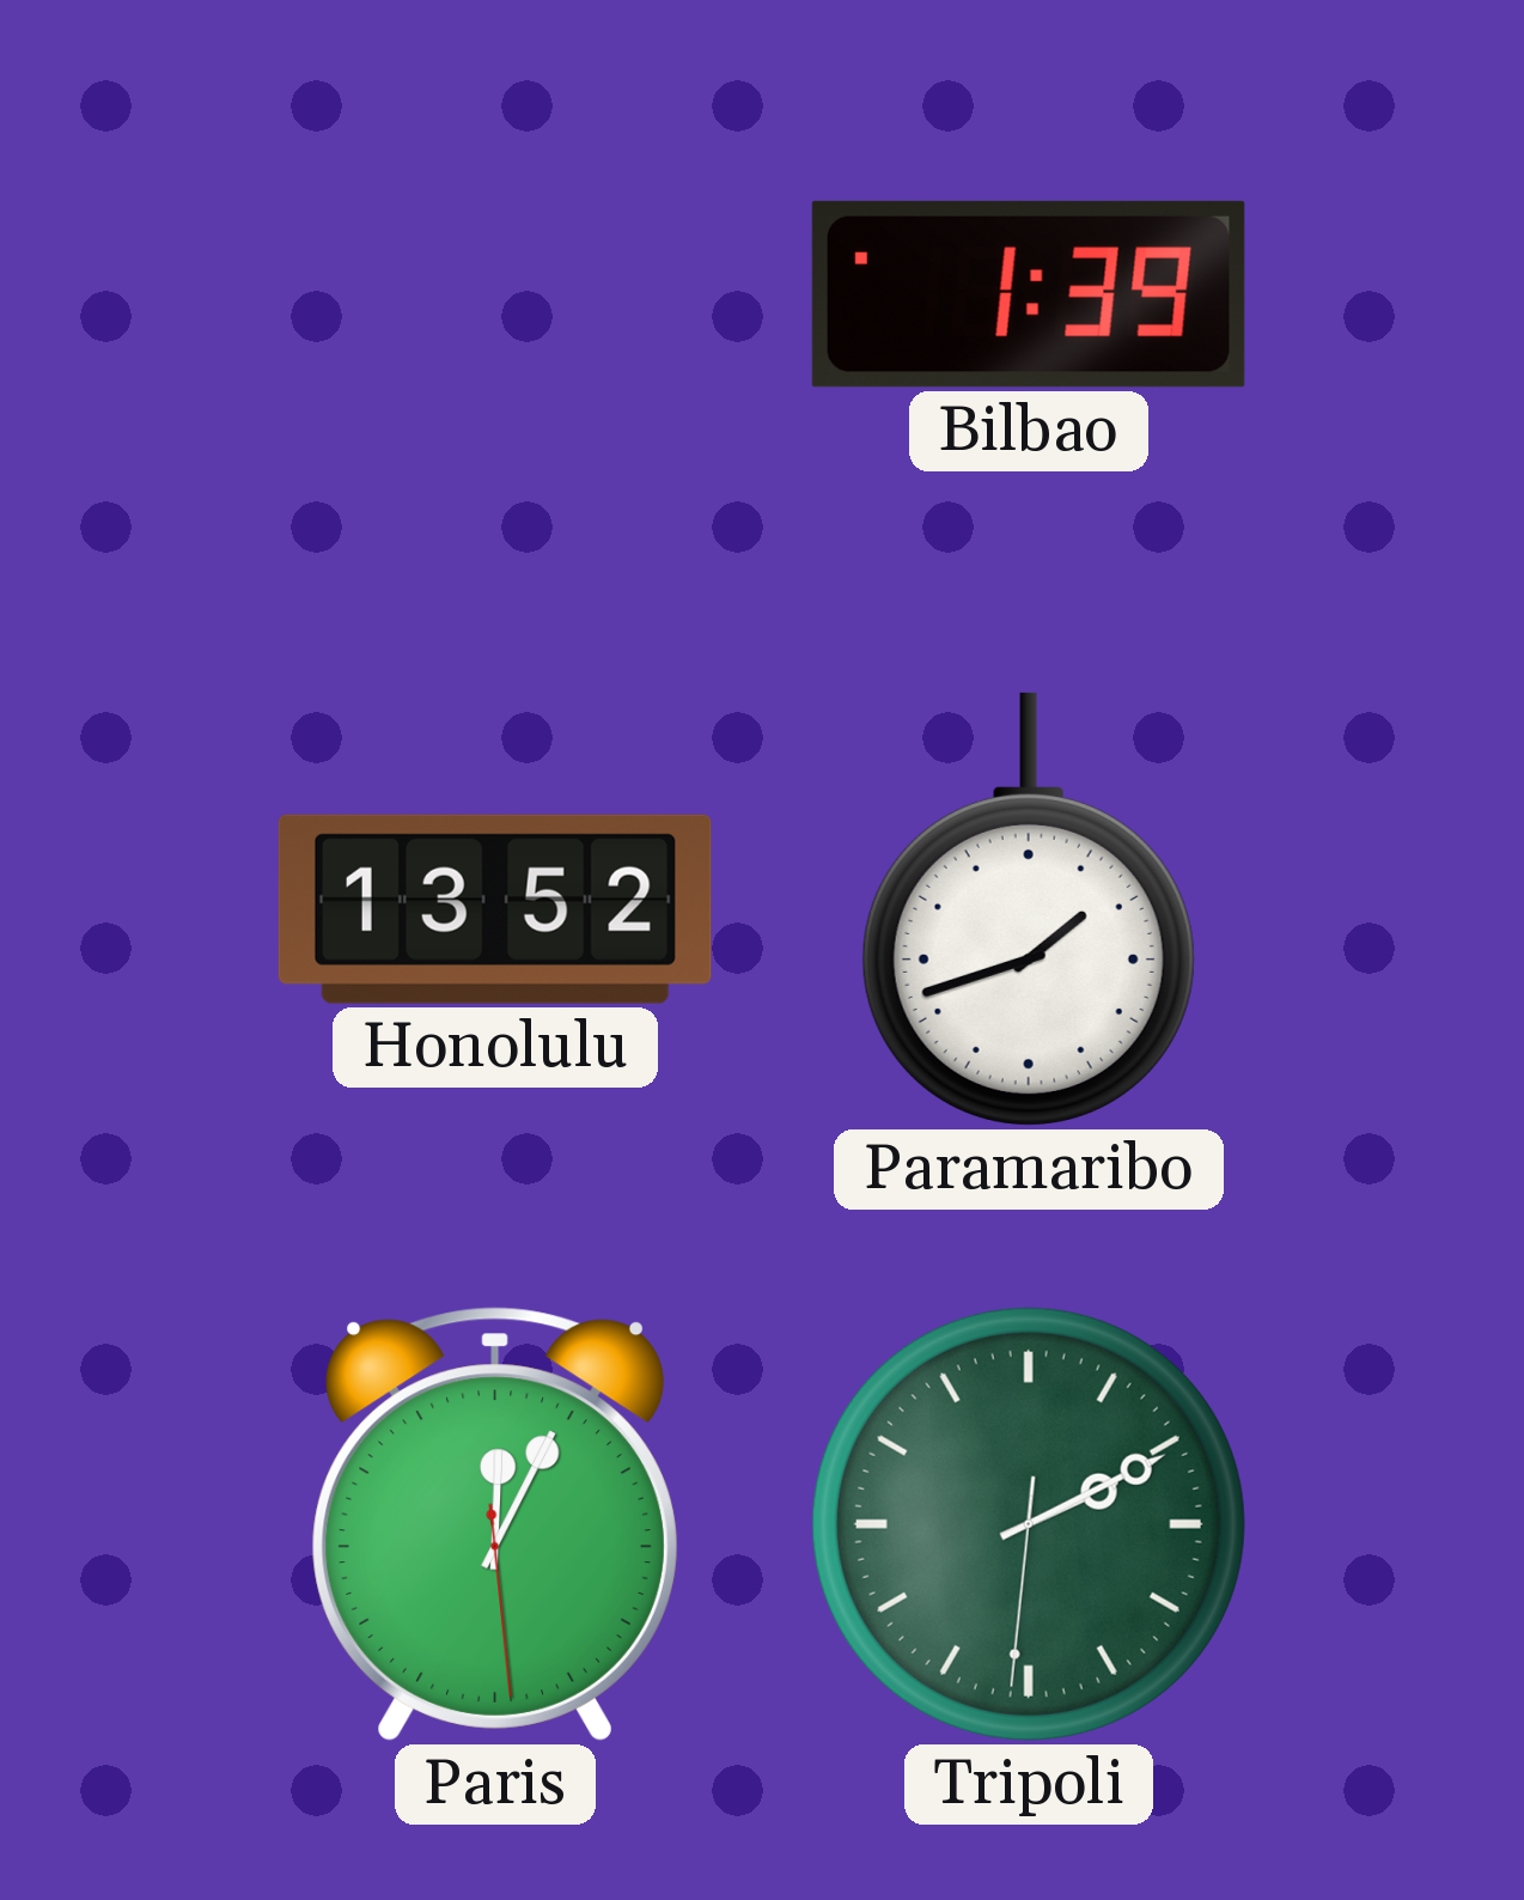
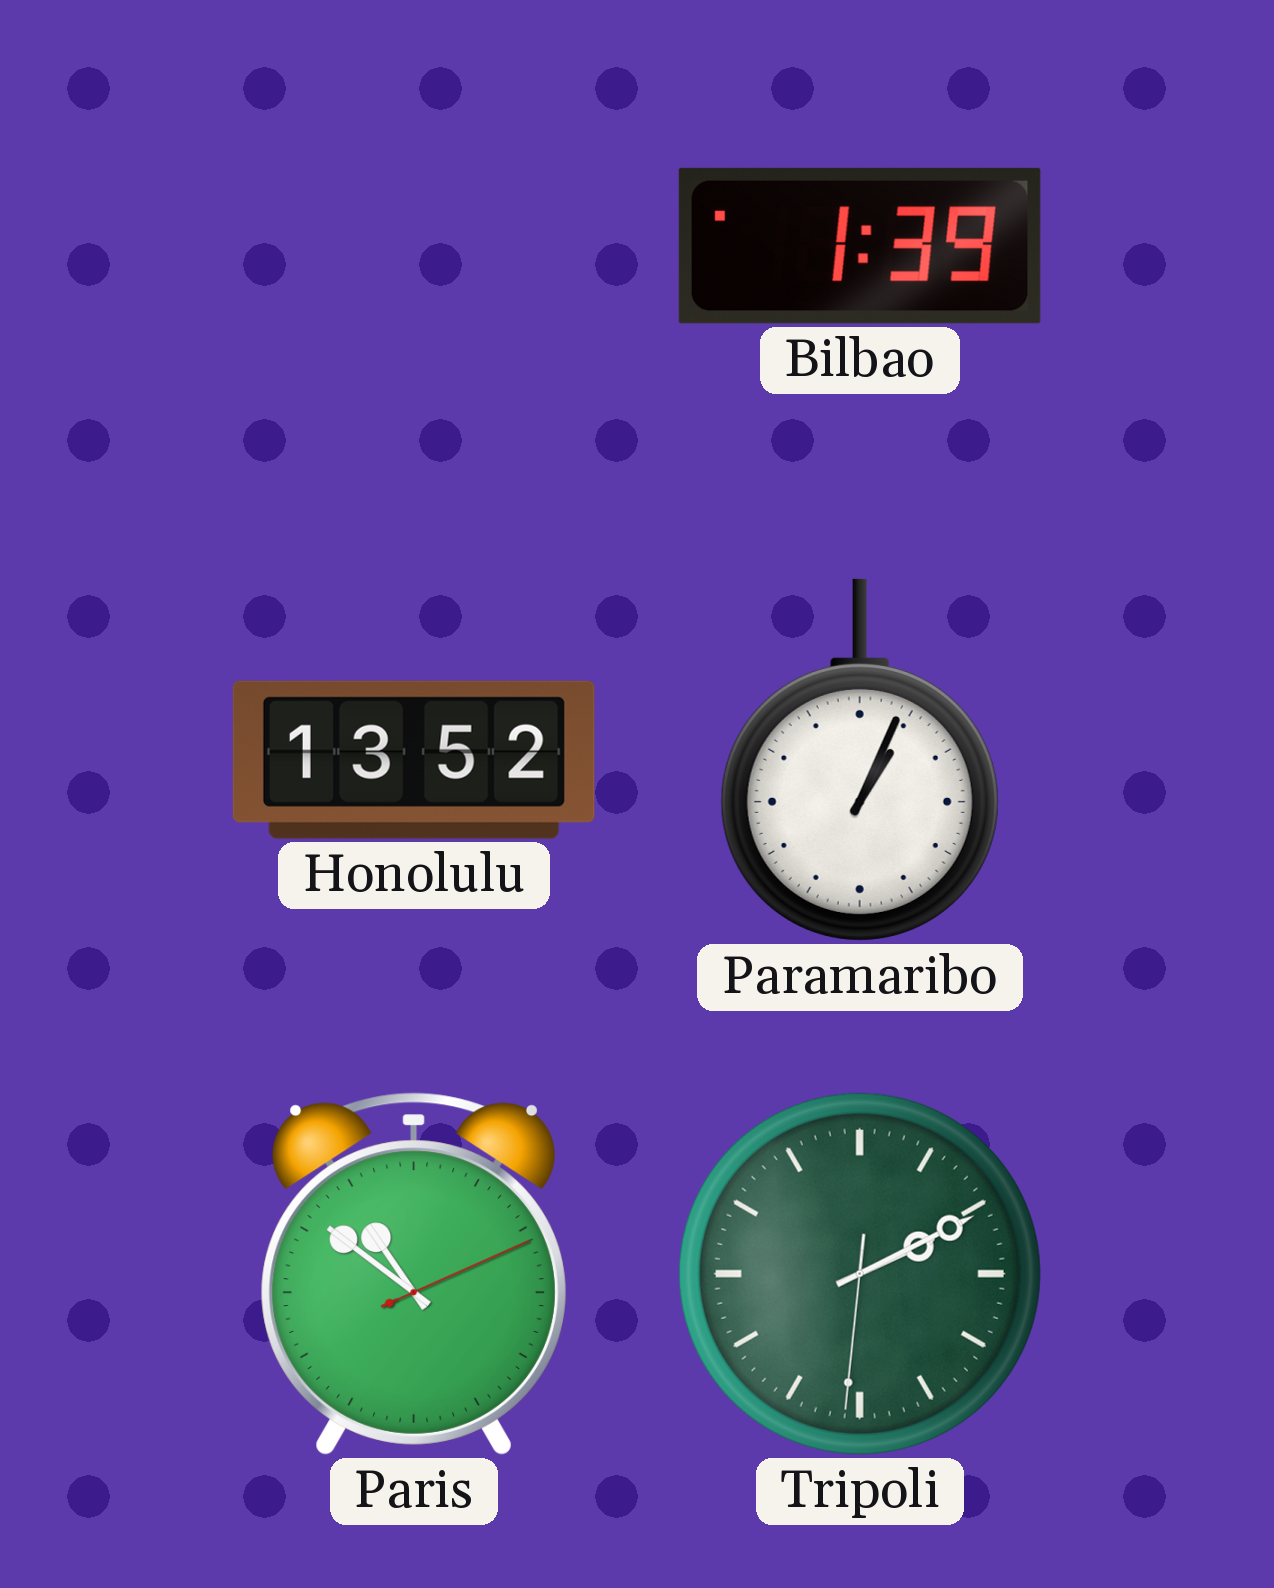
Paramaribo: 1:42 -> 1:04
Paris: 12:04 -> 10:51
